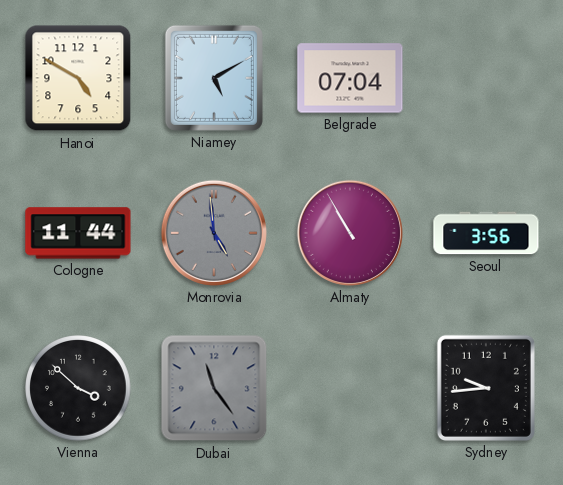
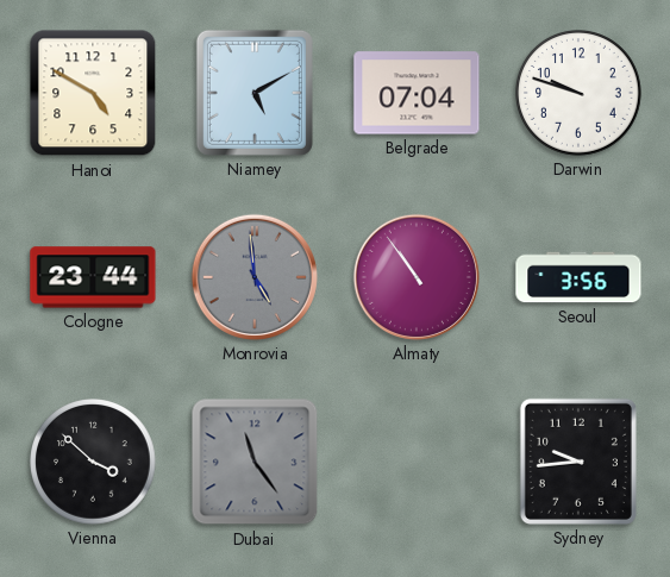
Darwin: none -> 9:48
Cologne: 11:44 -> 23:44
Almaty: 10:55 -> 10:54
